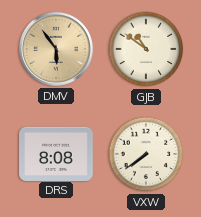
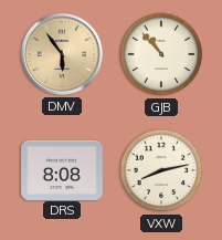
GJB: 10:51 -> 10:53
VXW: 7:39 -> 8:13
